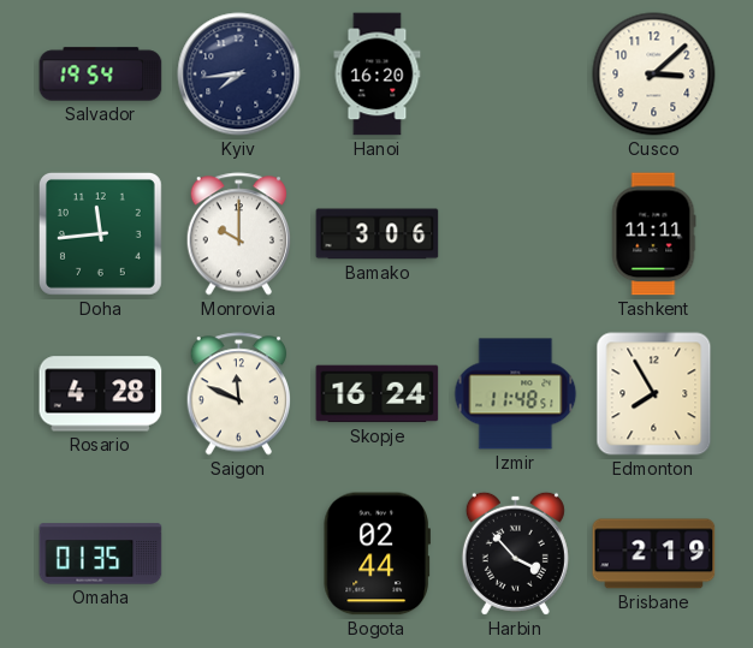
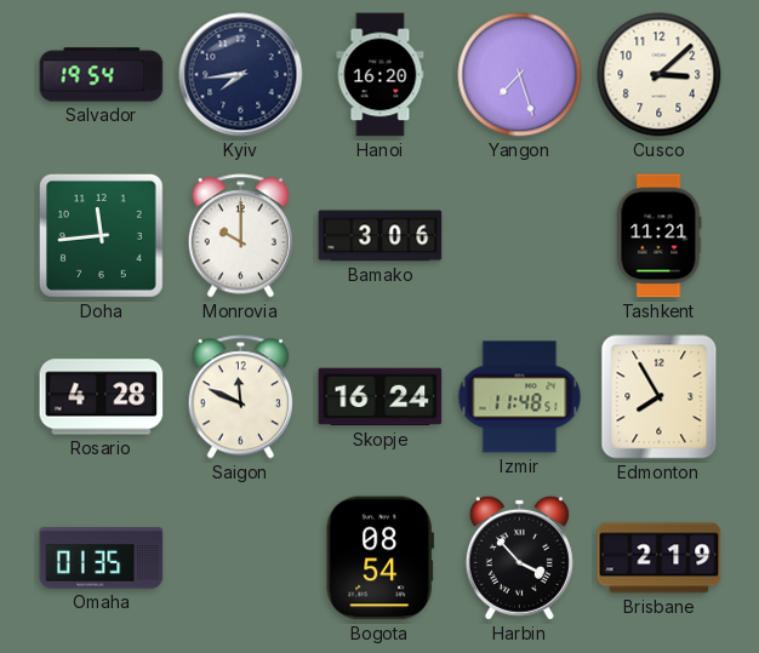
Yangon: none -> 7:27
Tashkent: 11:11 -> 11:21
Bogota: 02:44 -> 08:54
